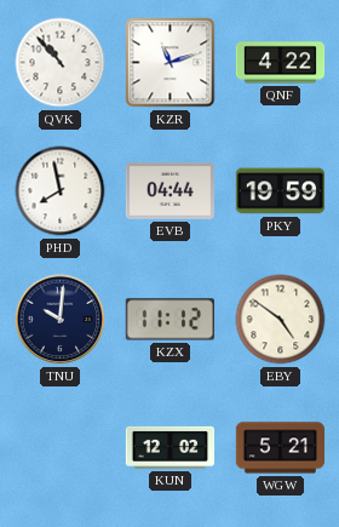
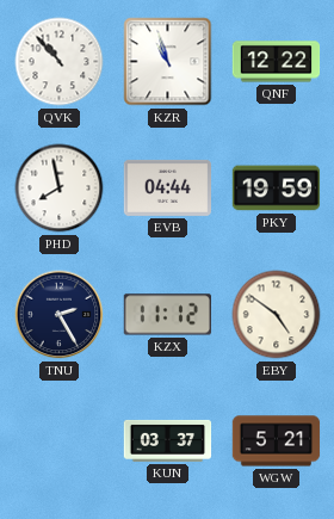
KZR: 11:12 -> 10:57
QNF: 4:22 -> 12:22
TNU: 10:01 -> 2:25
KUN: 12:02 -> 03:37
